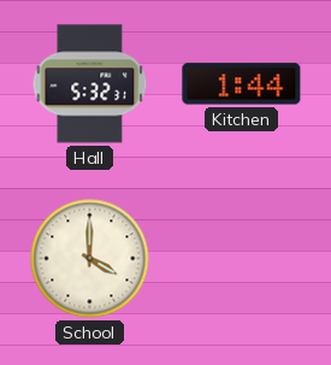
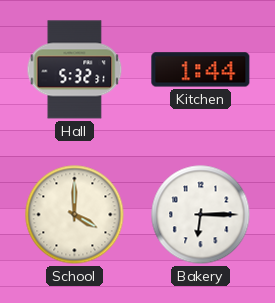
Bakery: none -> 6:15
